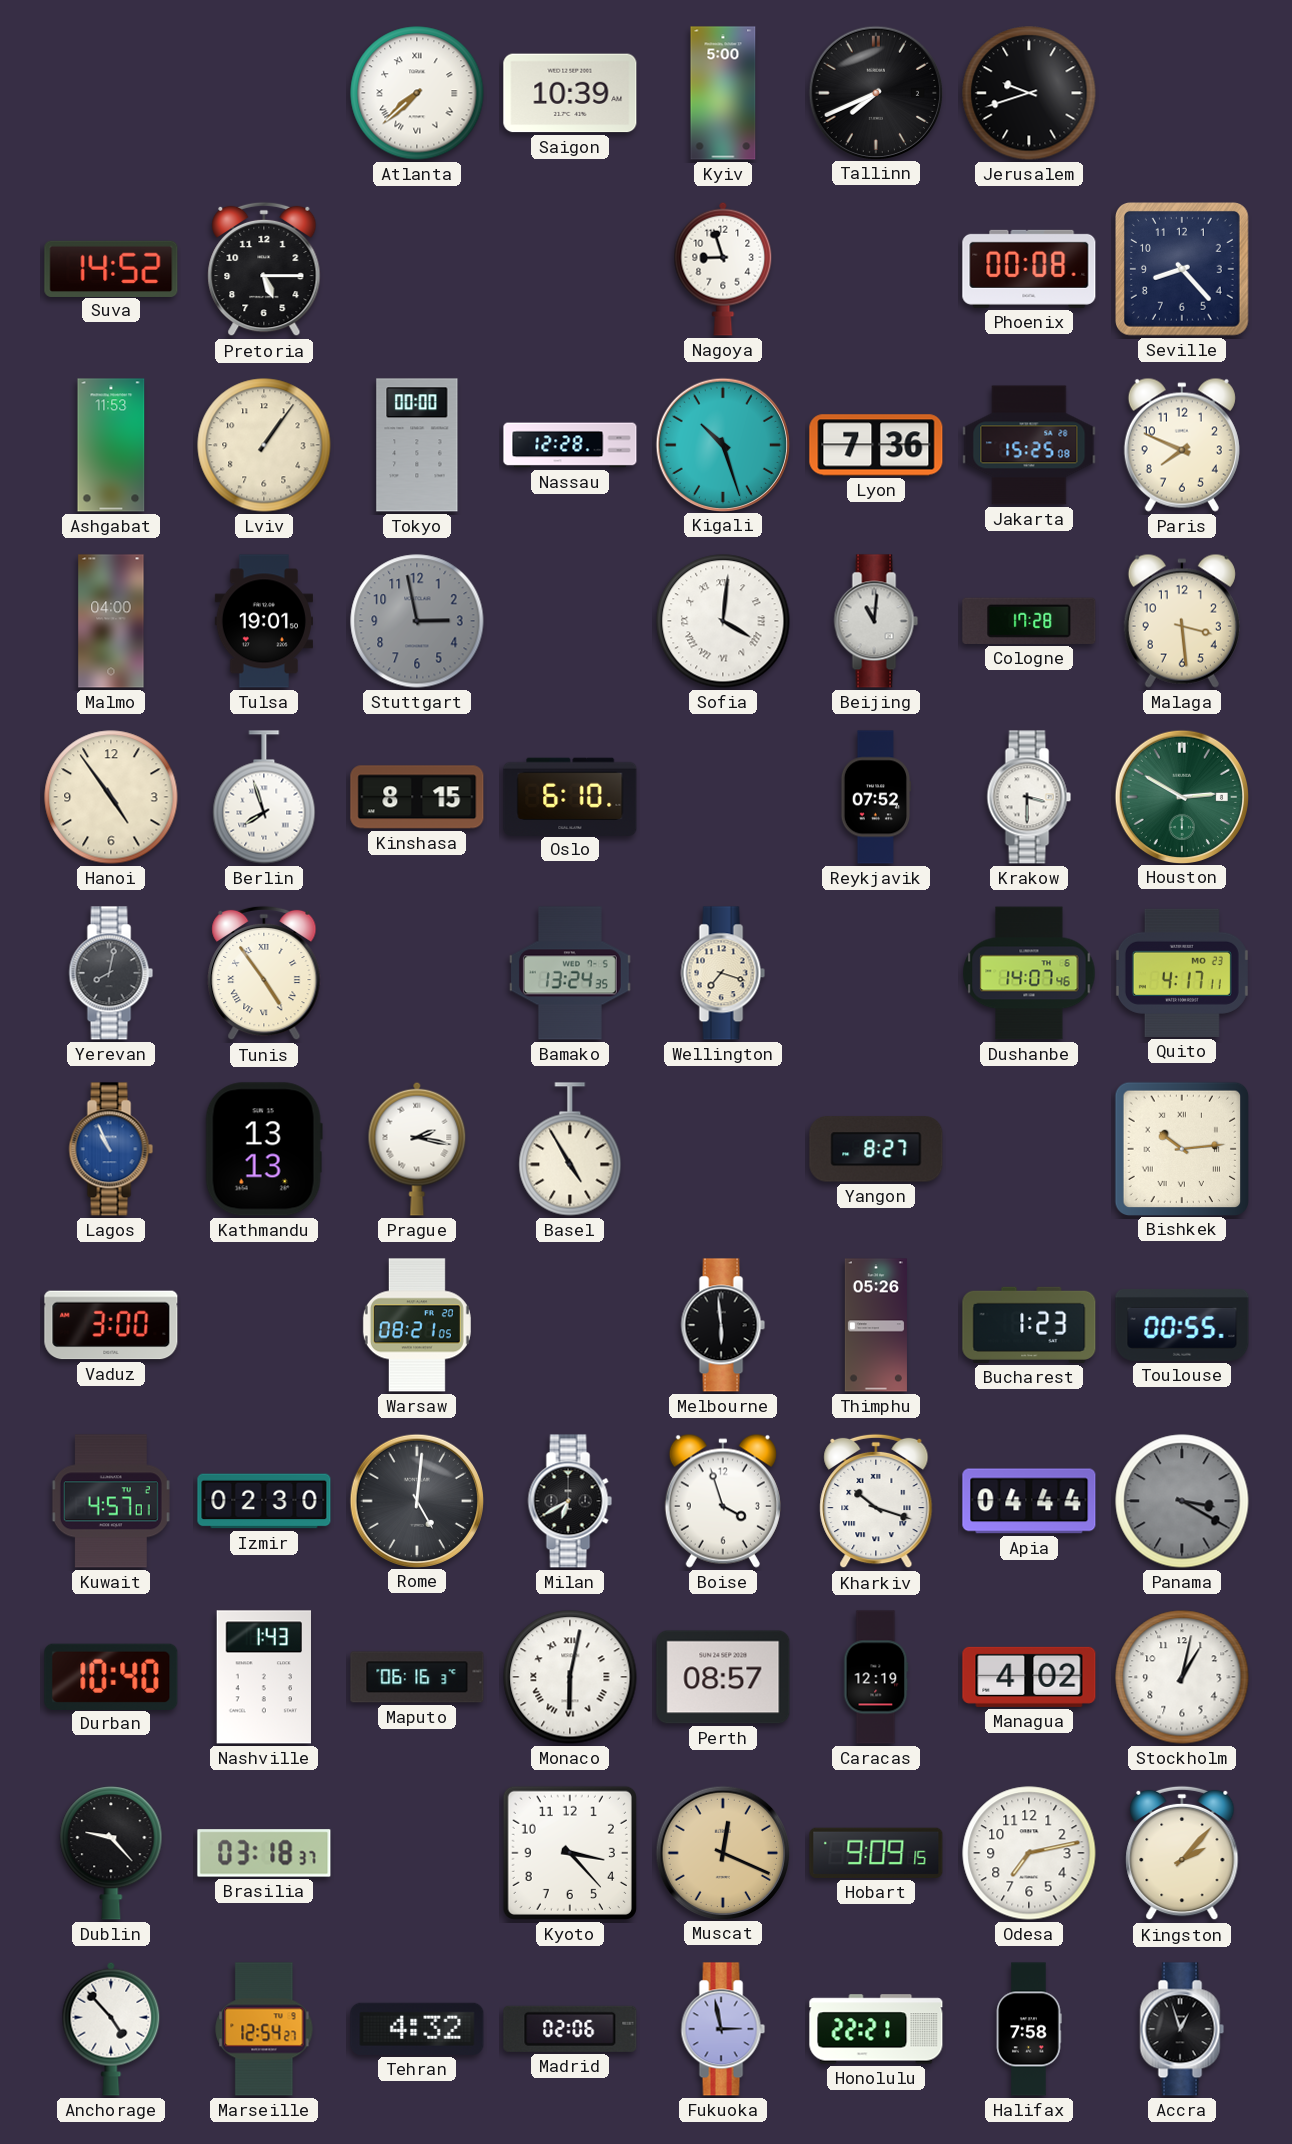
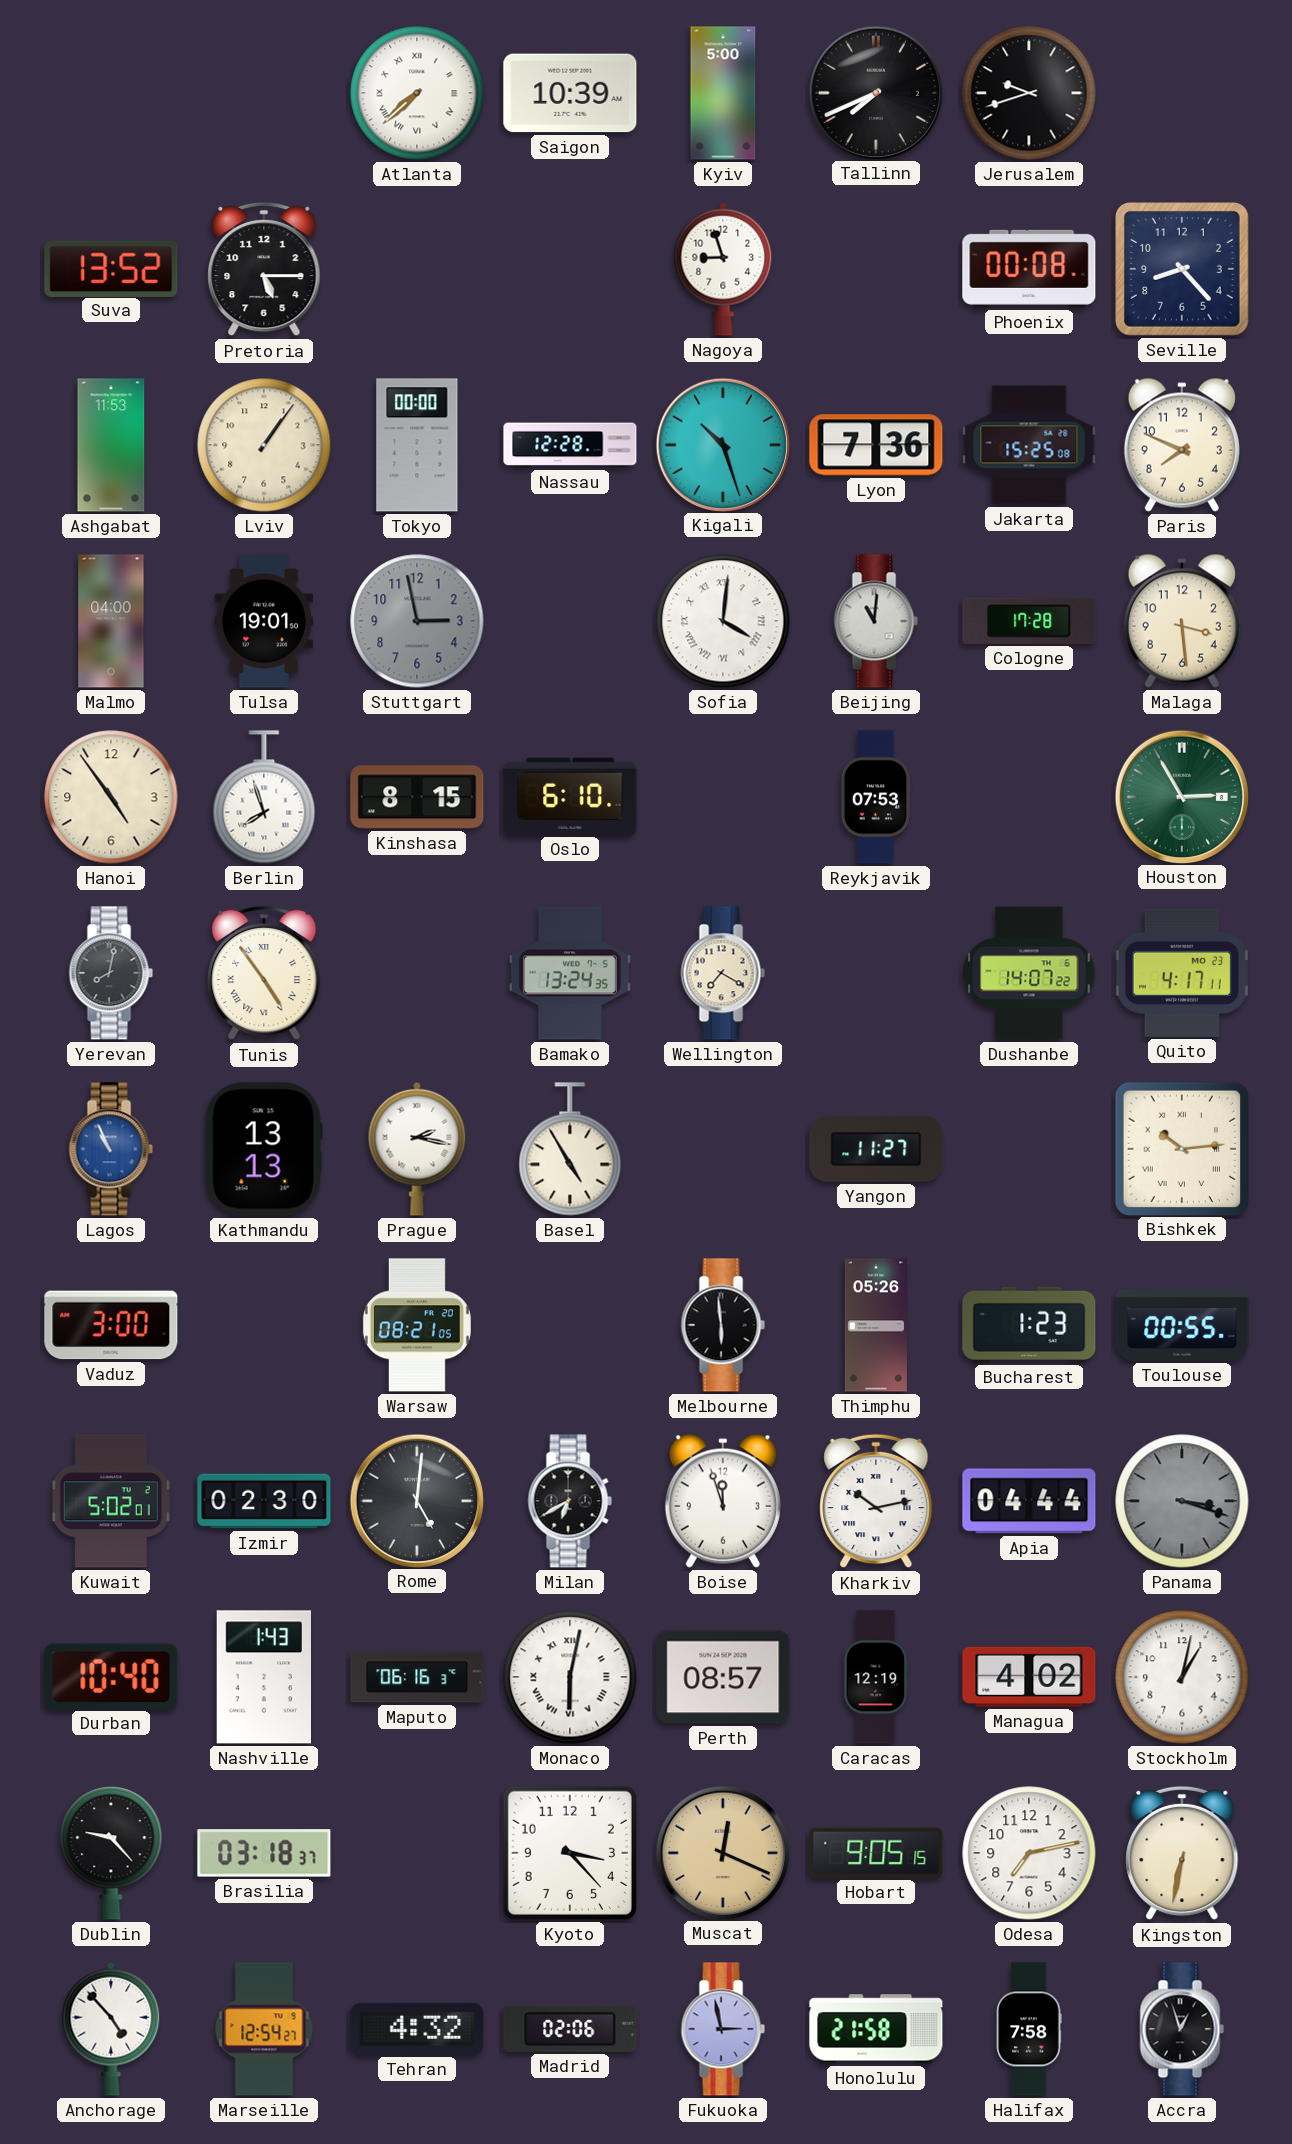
Suva: 14:52 -> 13:52
Reykjavik: 07:52 -> 07:53
Krakow: 3:30 -> none
Houston: 2:50 -> 2:55
Wellington: 7:18 -> 7:20
Dushanbe: 14:07:46 -> 14:07:22
Yangon: 8:27 -> 11:27
Kuwait: 4:57 -> 5:02
Boise: 3:57 -> 11:57
Kharkiv: 10:18 -> 10:13
Panama: 3:20 -> 3:18
Hobart: 9:09 -> 9:05
Kingston: 2:07 -> 6:32
Honolulu: 22:21 -> 21:58
